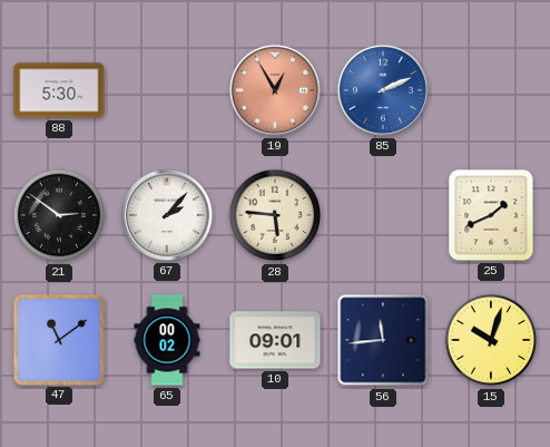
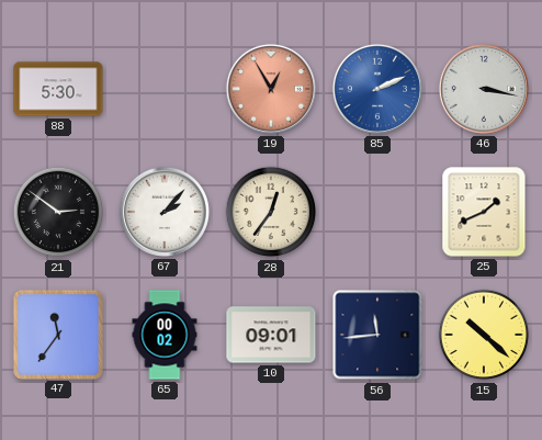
46: none -> 3:17
28: 5:46 -> 12:36
47: 11:09 -> 11:36
15: 10:03 -> 10:22
